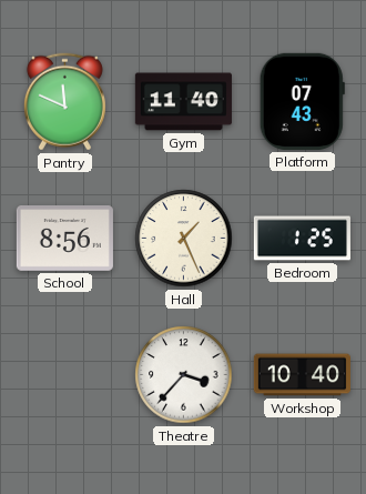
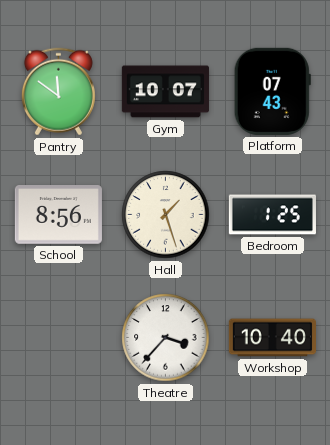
Pantry: 11:49 -> 11:51
Gym: 11:40 -> 10:07
Hall: 1:26 -> 1:27
